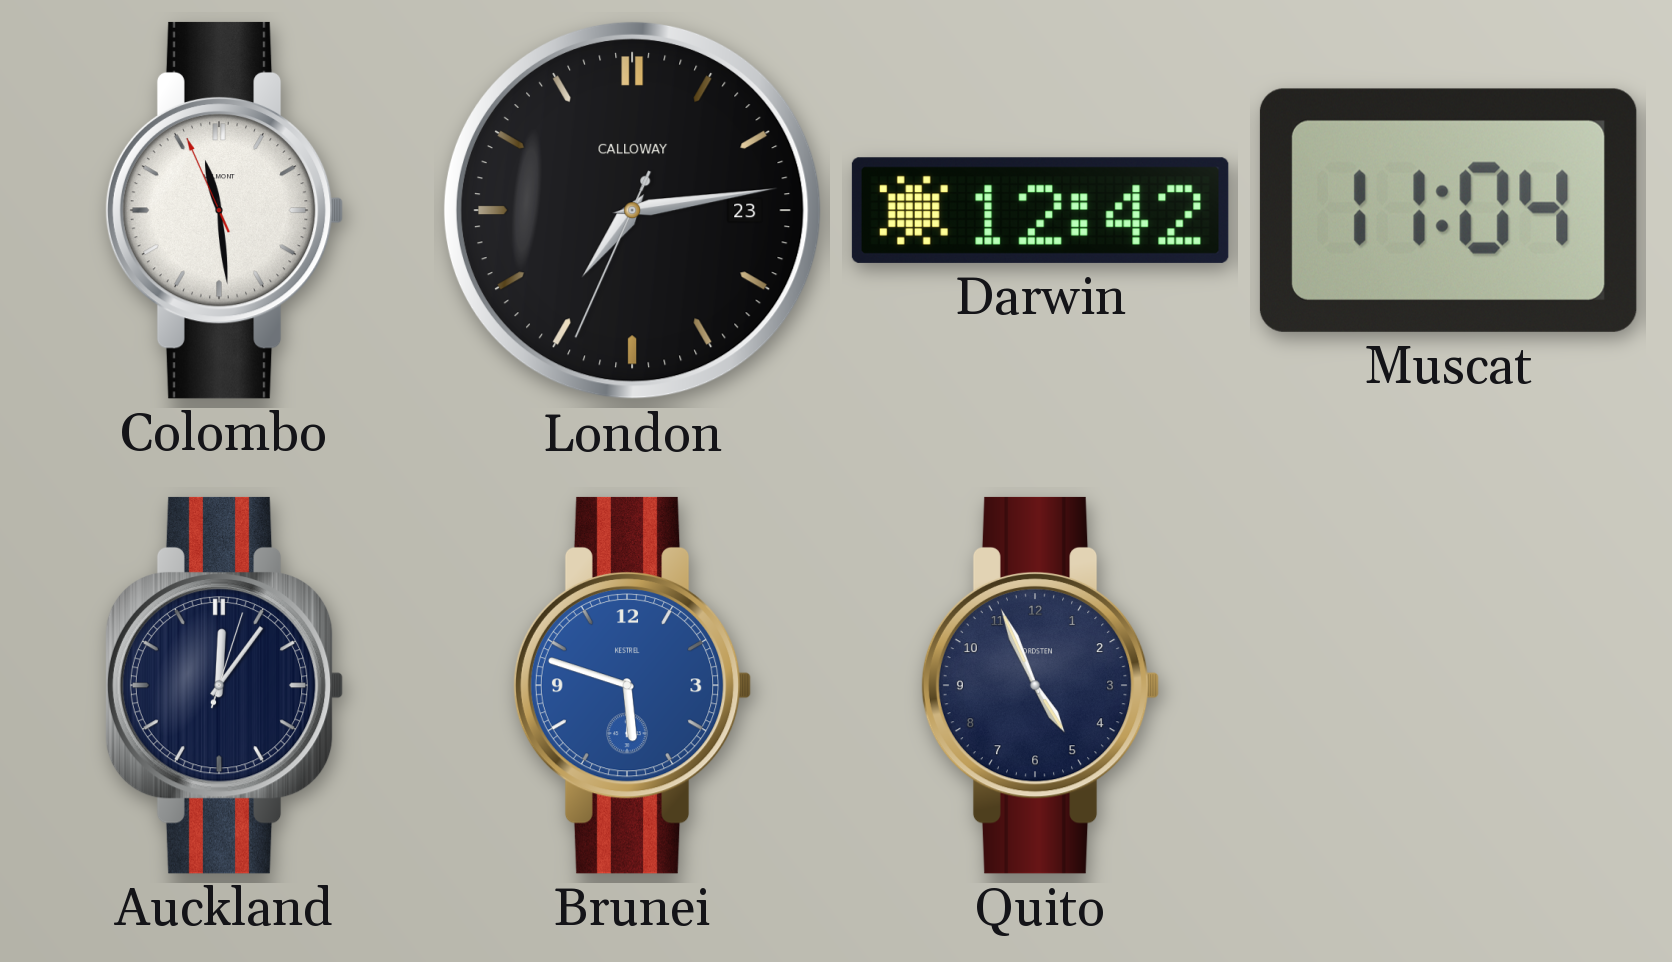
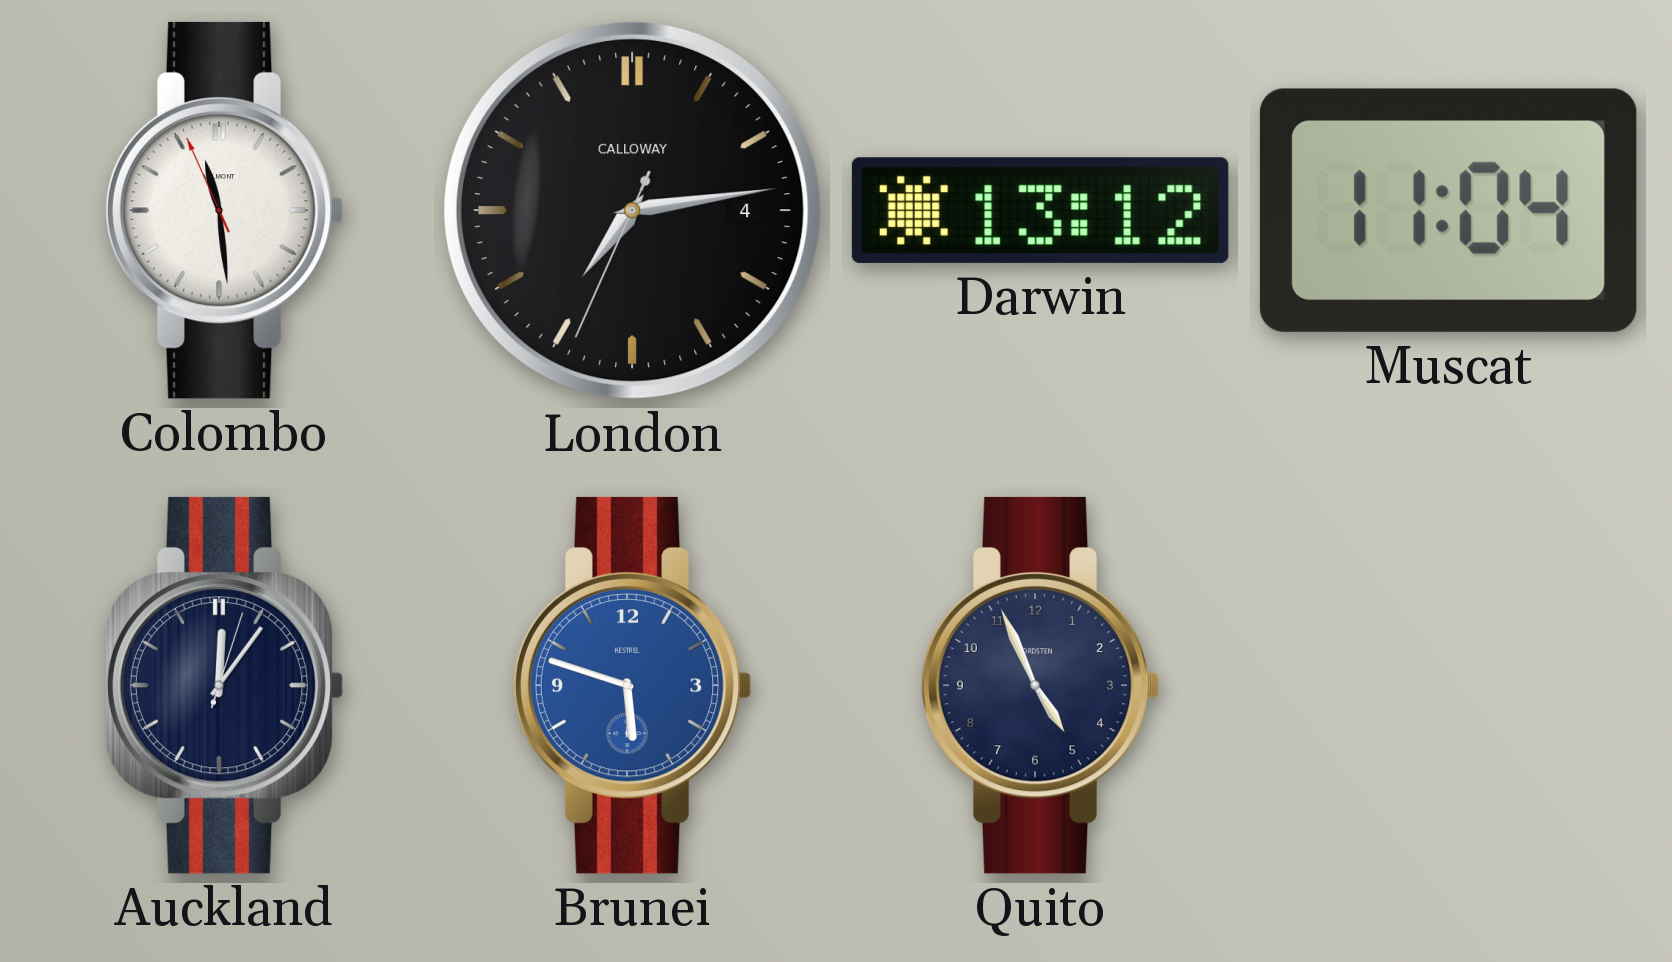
London date: 23 -> 4
Darwin: 12:42 -> 13:12
